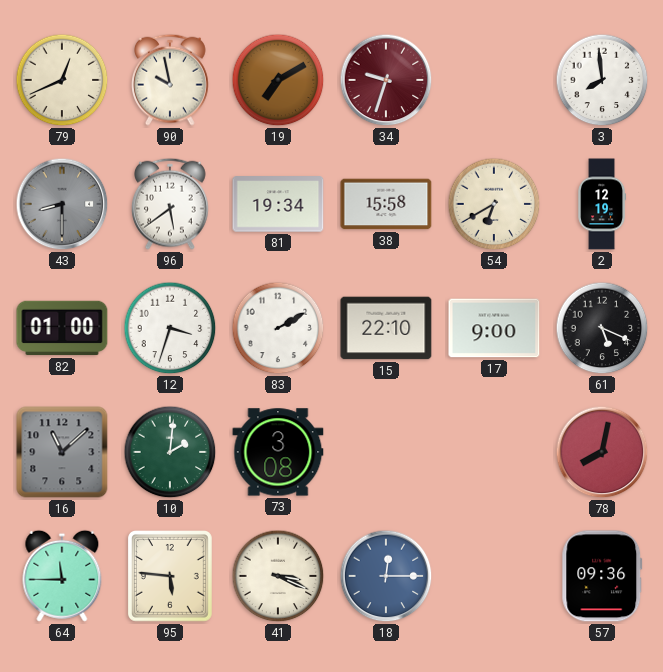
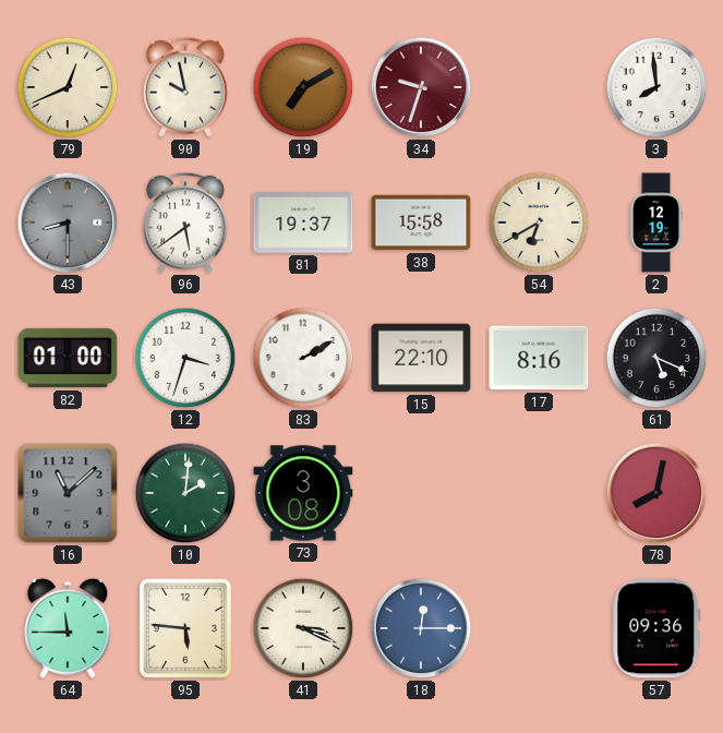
81: 19:34 -> 19:37
17: 9:00 -> 8:16
